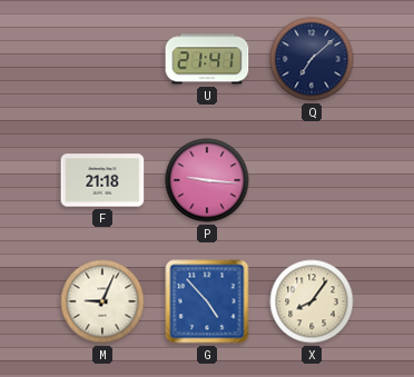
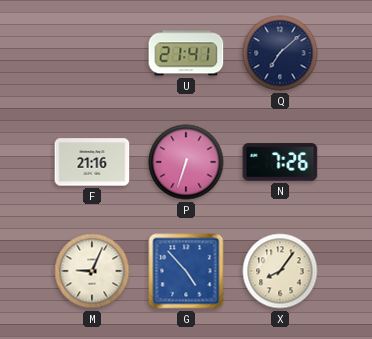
F: 21:18 -> 21:16
P: 9:16 -> 6:33
N: none -> 7:26
